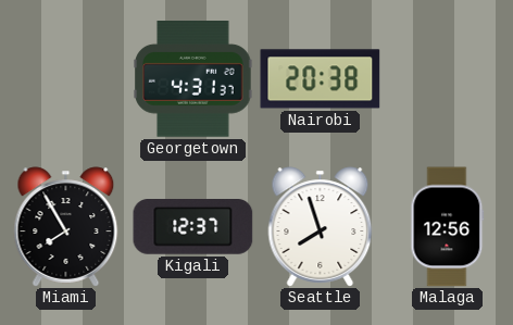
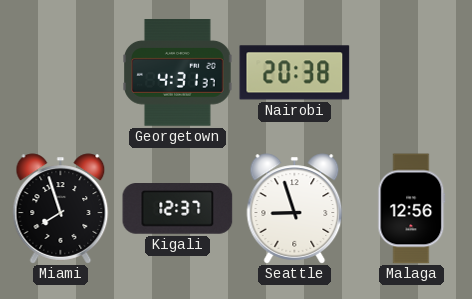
Miami: 7:55 -> 7:57
Seattle: 7:57 -> 8:57
